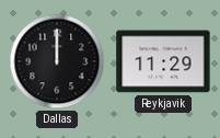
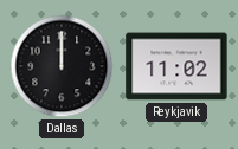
Reykjavik: 11:29 -> 11:02
